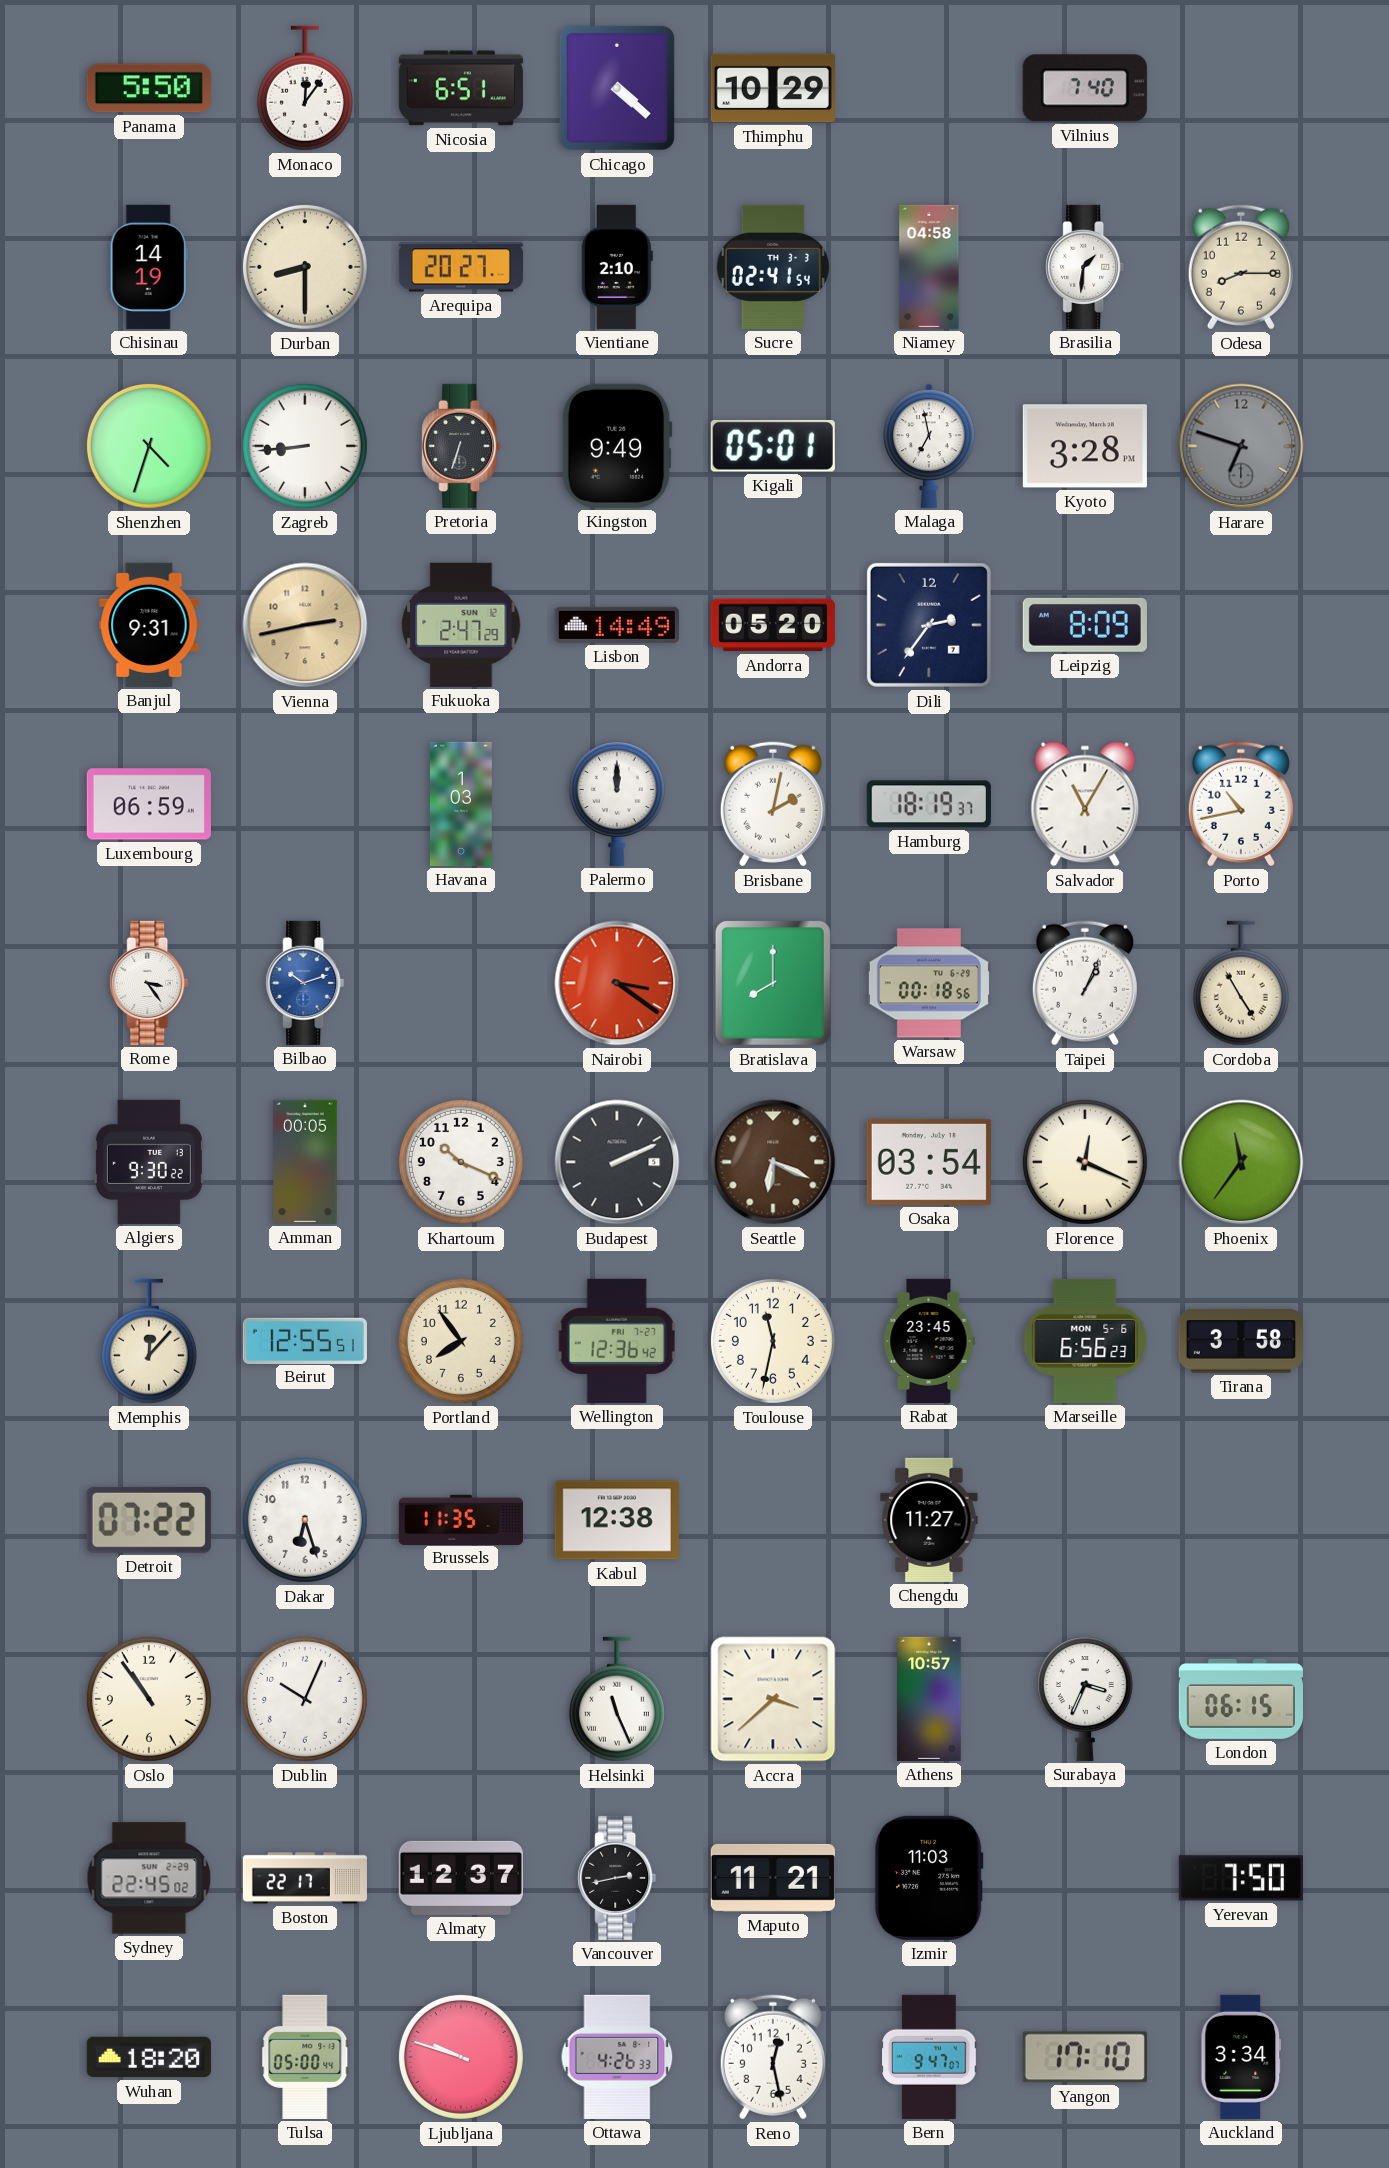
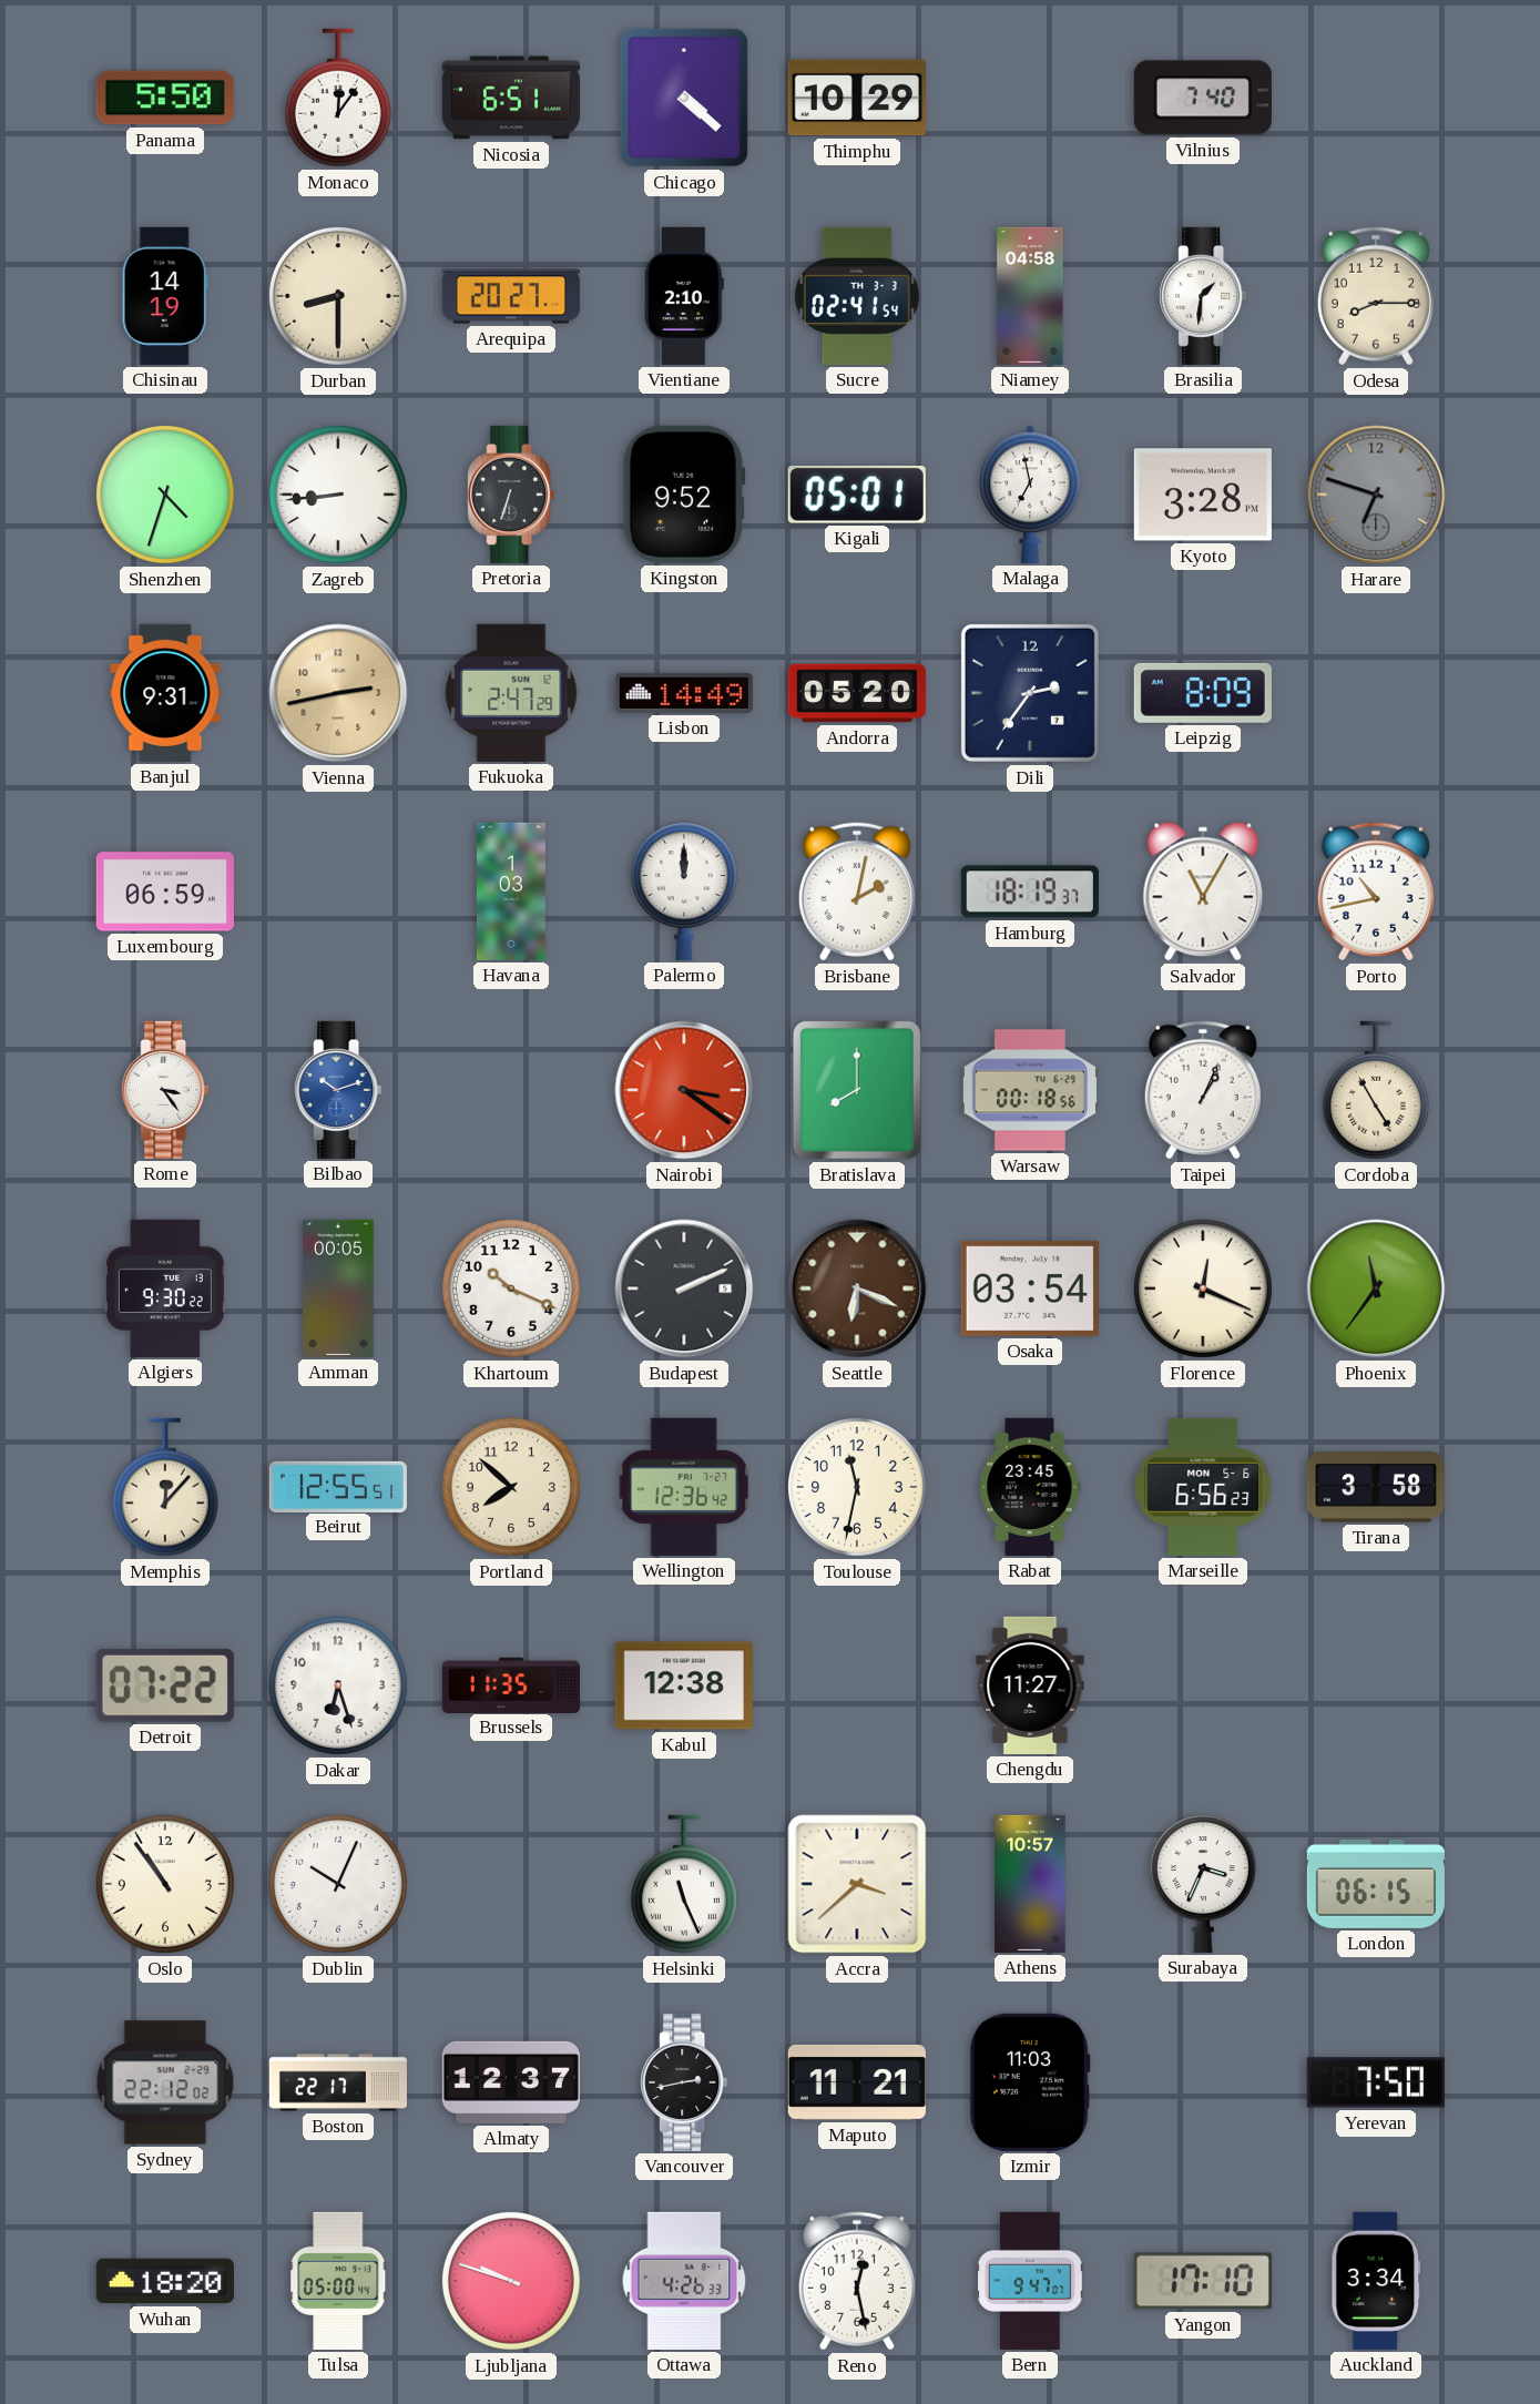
Kingston: 9:49 -> 9:52
Portland: 7:54 -> 7:52
Sydney: 22:45 -> 22:12
